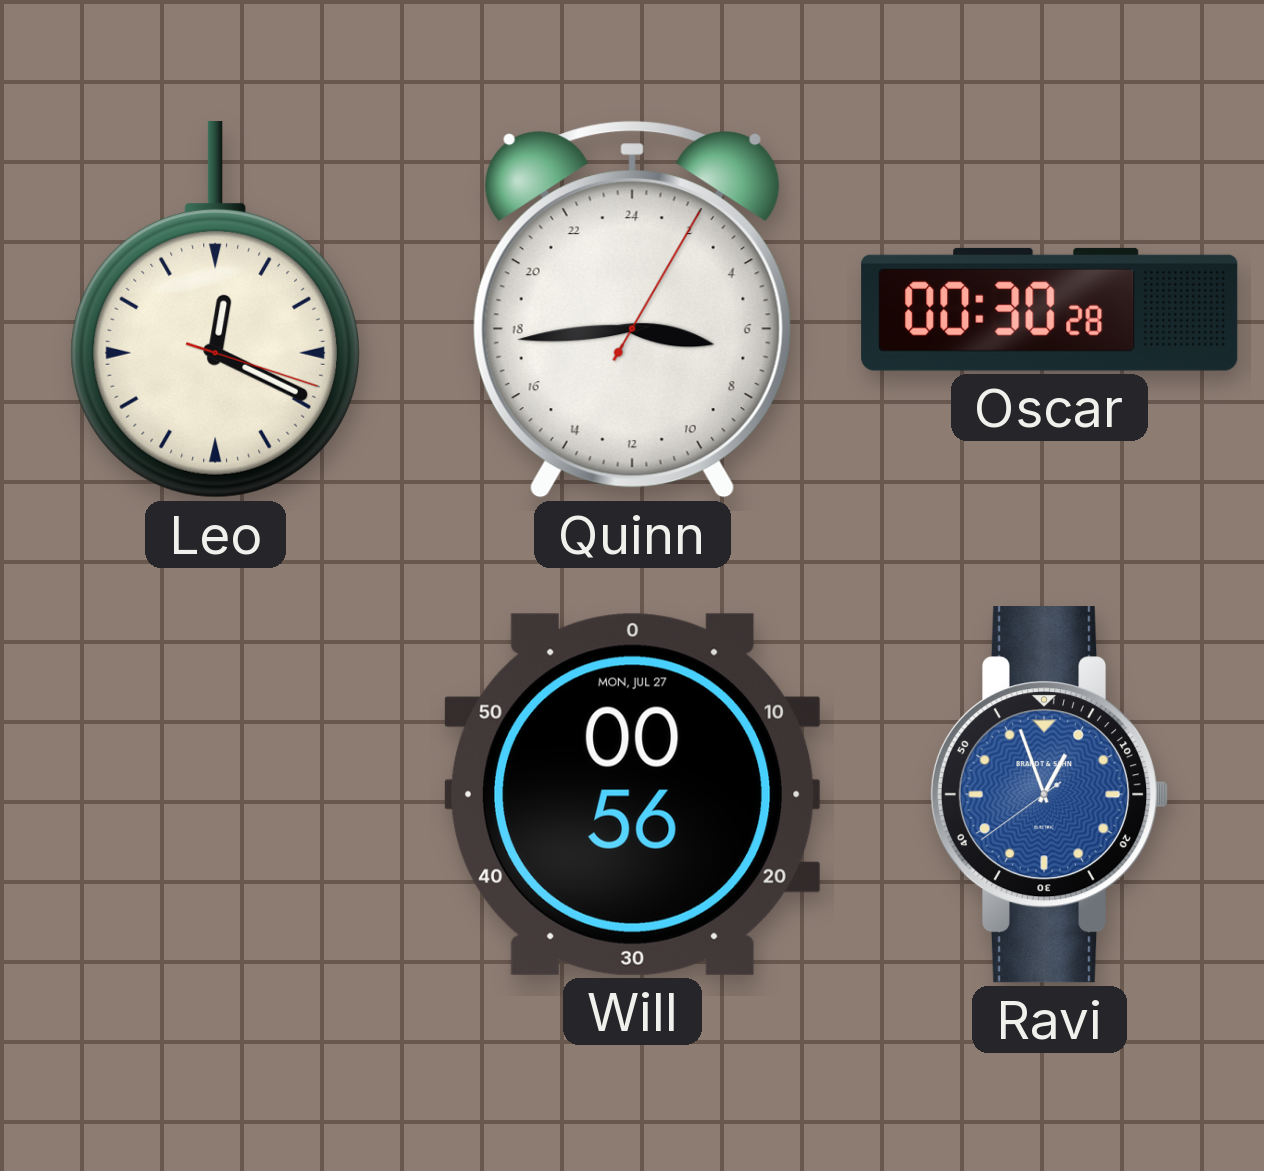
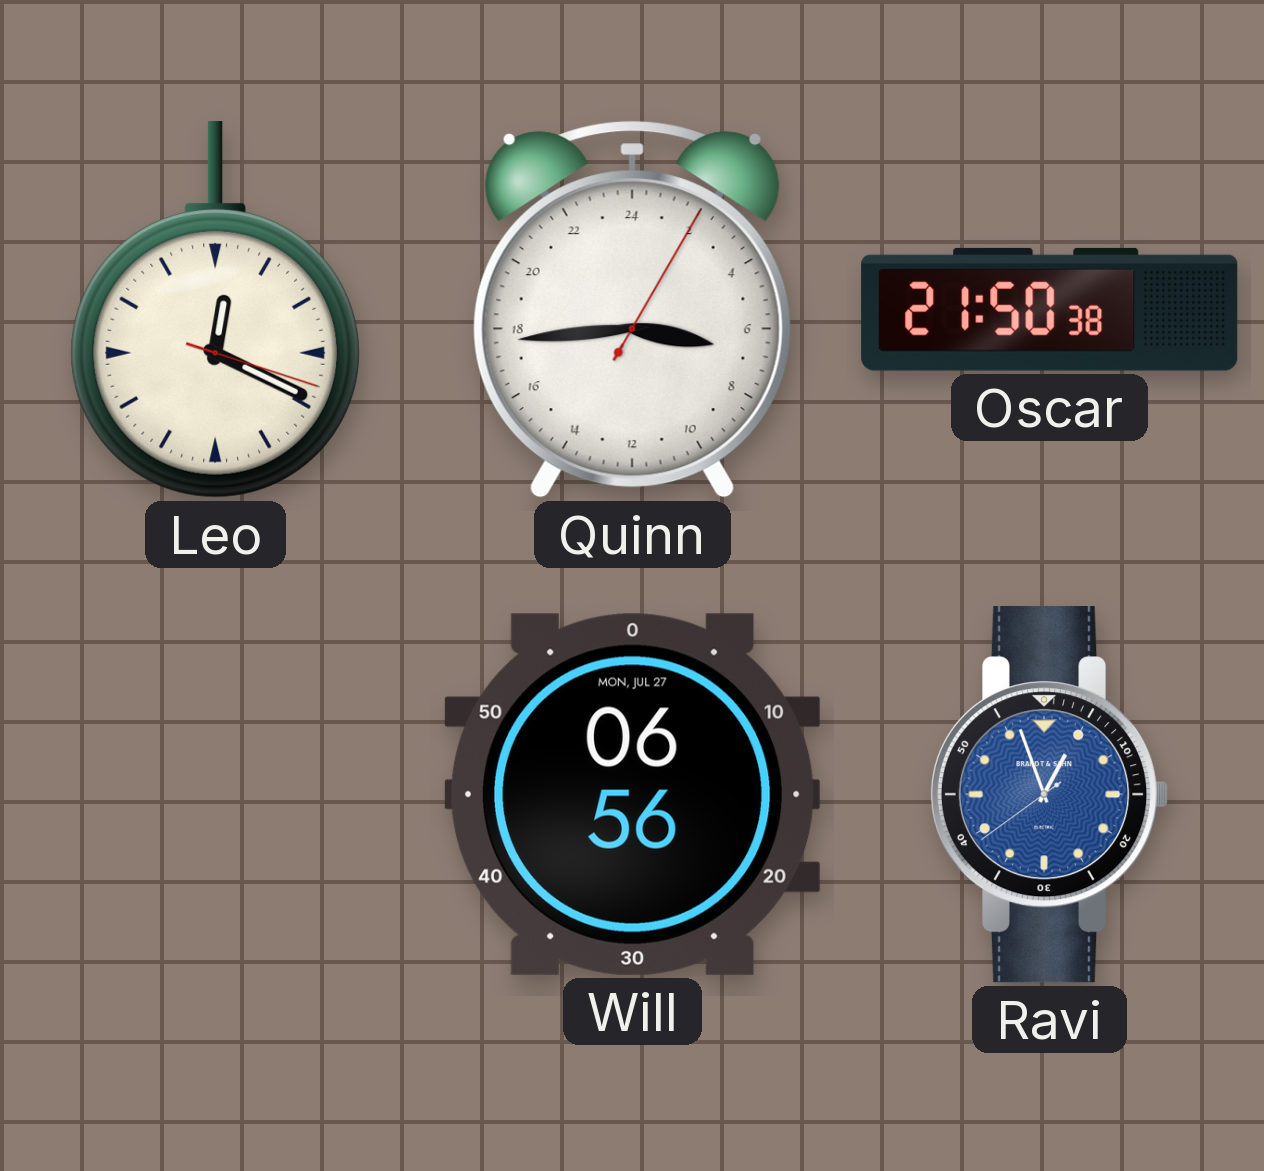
Oscar: 00:30 -> 21:50
Will: 00:56 -> 06:56
